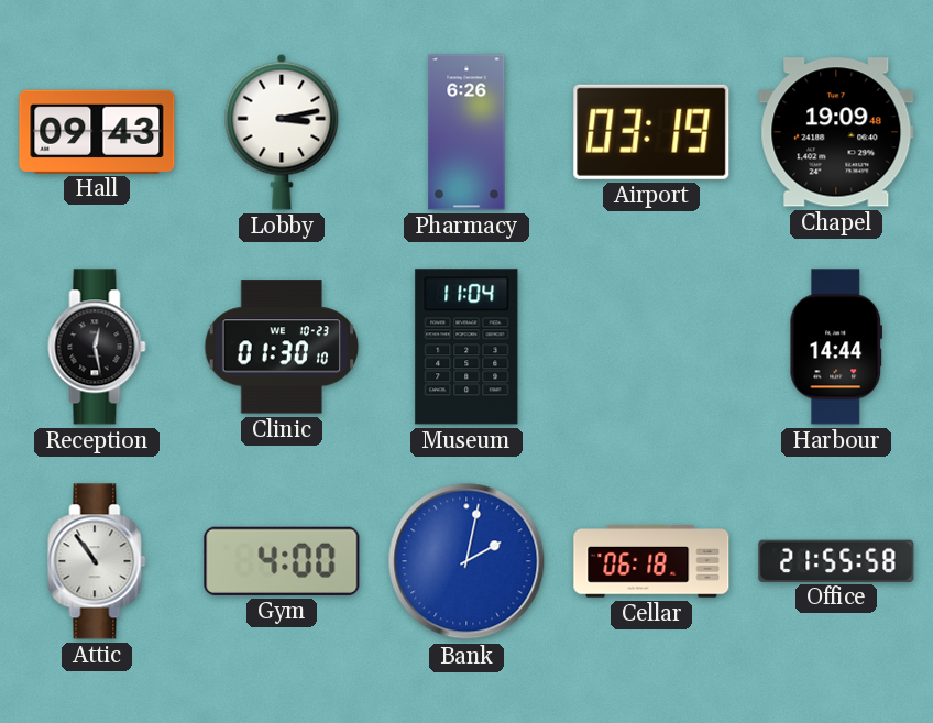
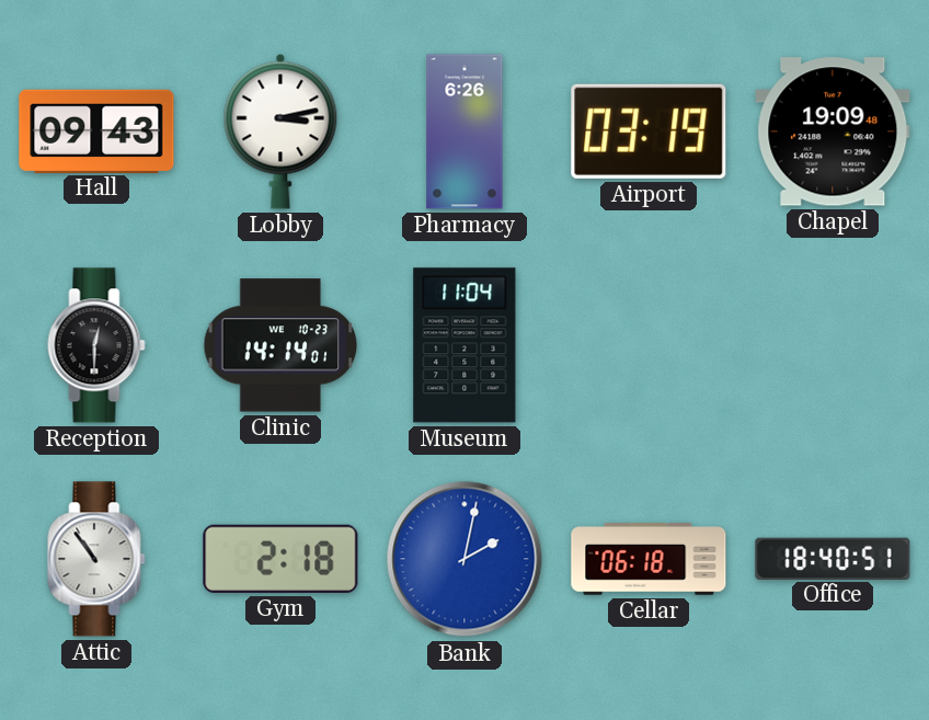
Reception: 12:28 -> 12:30
Clinic: 01:30 -> 14:14
Harbour: 14:44 -> none
Gym: 4:00 -> 2:18
Office: 21:55 -> 18:40
